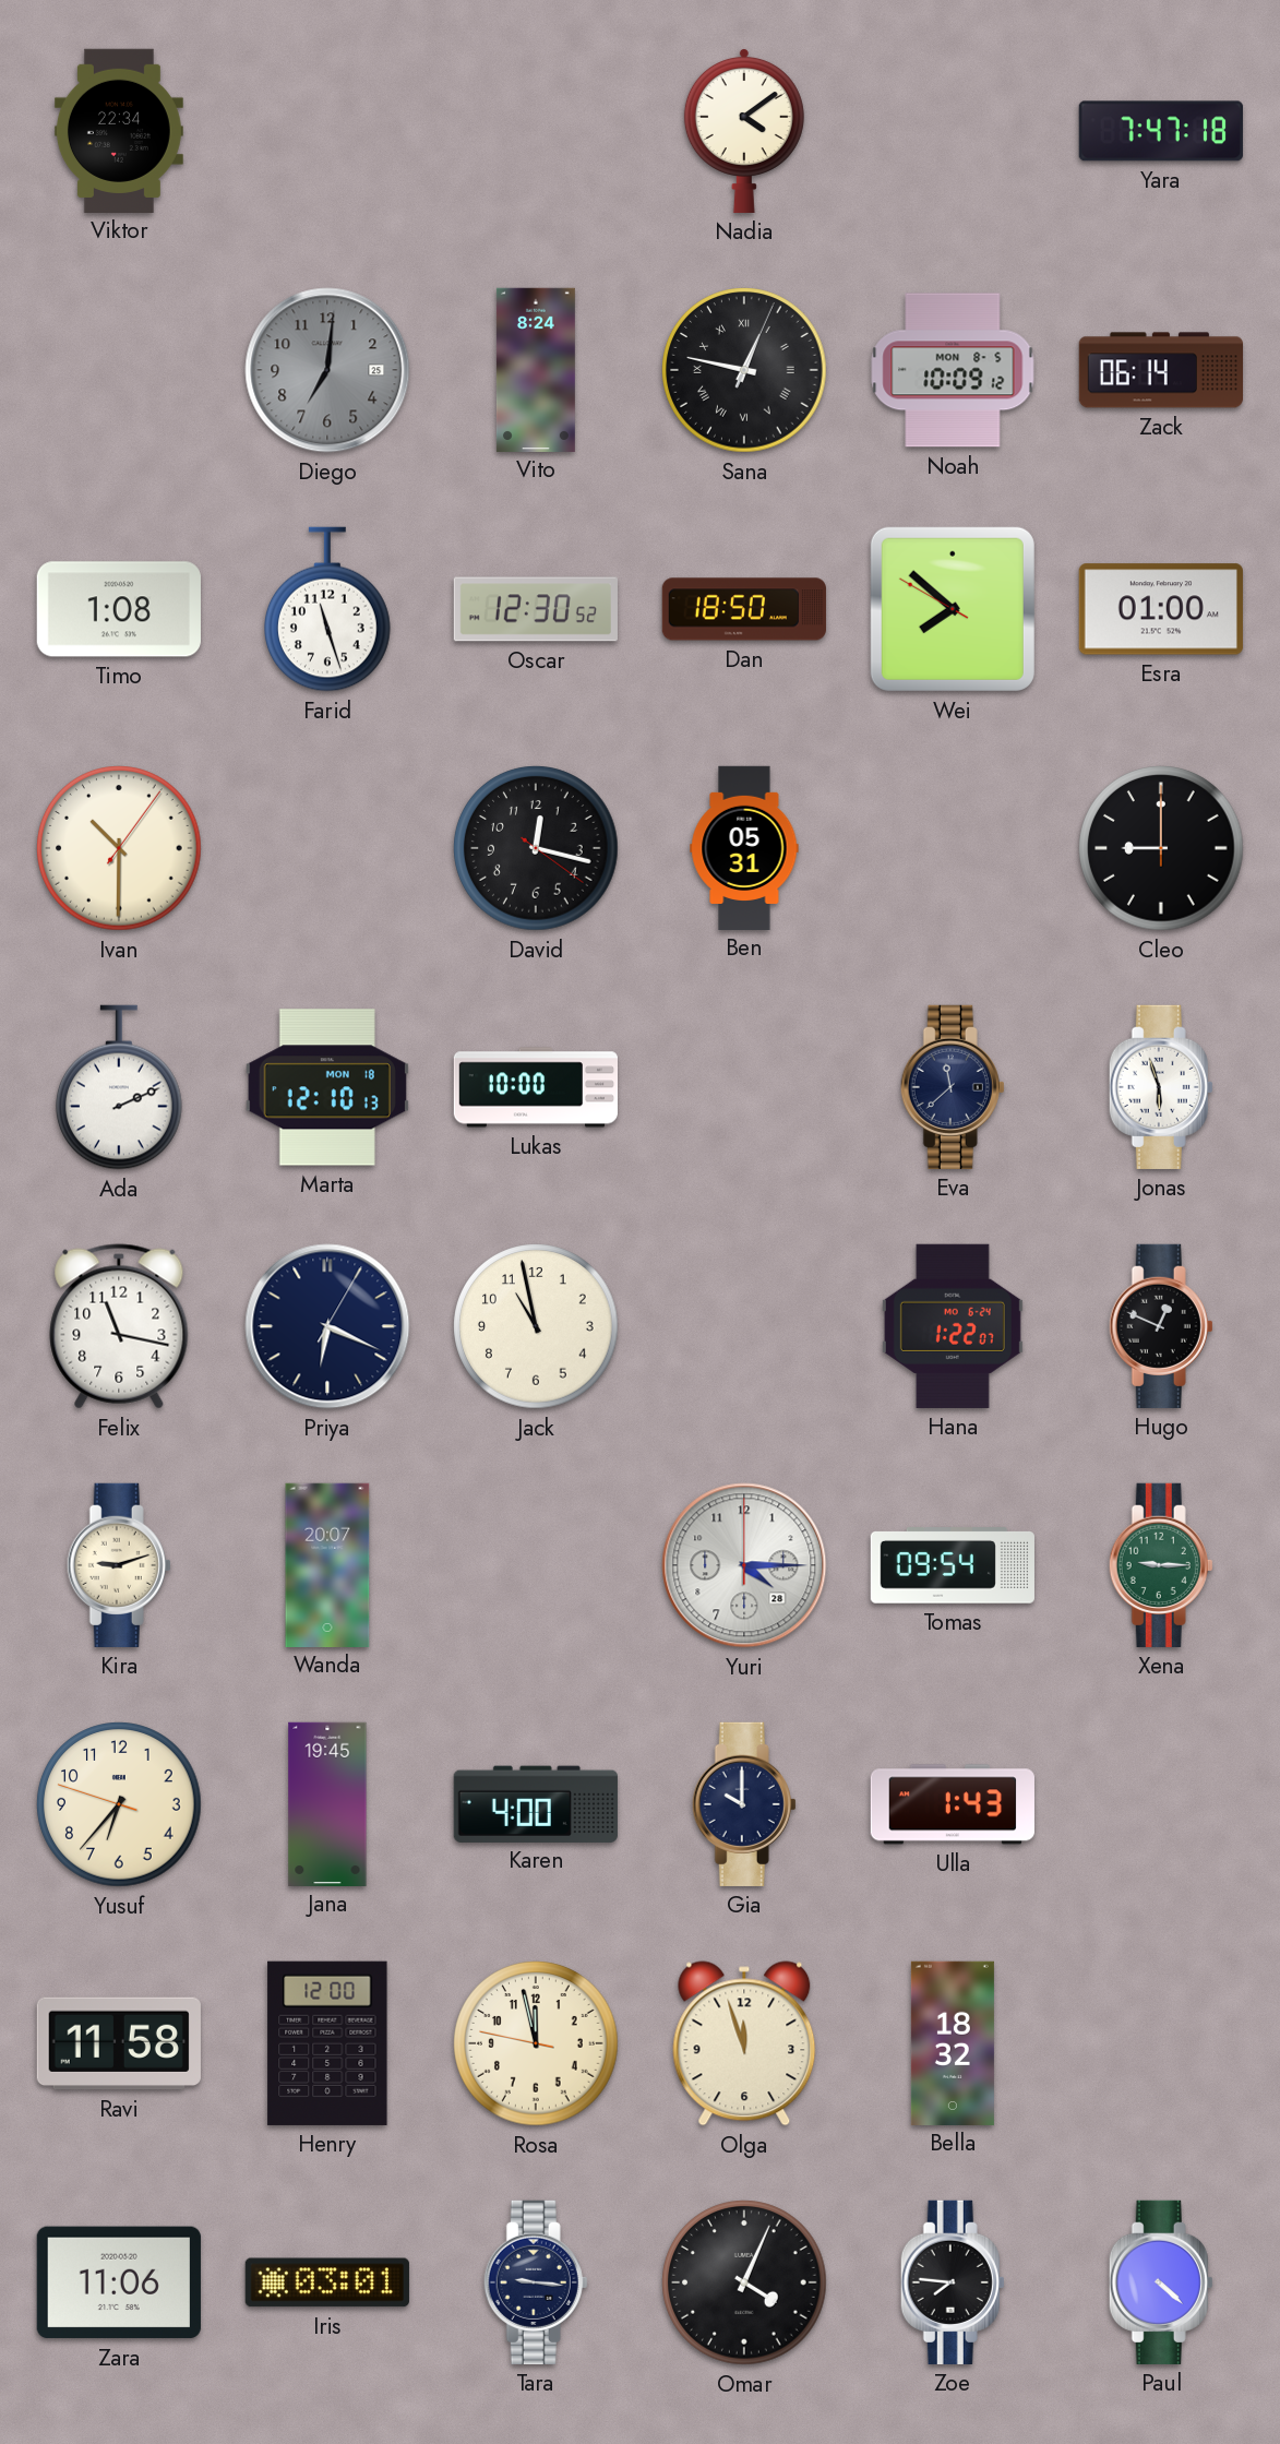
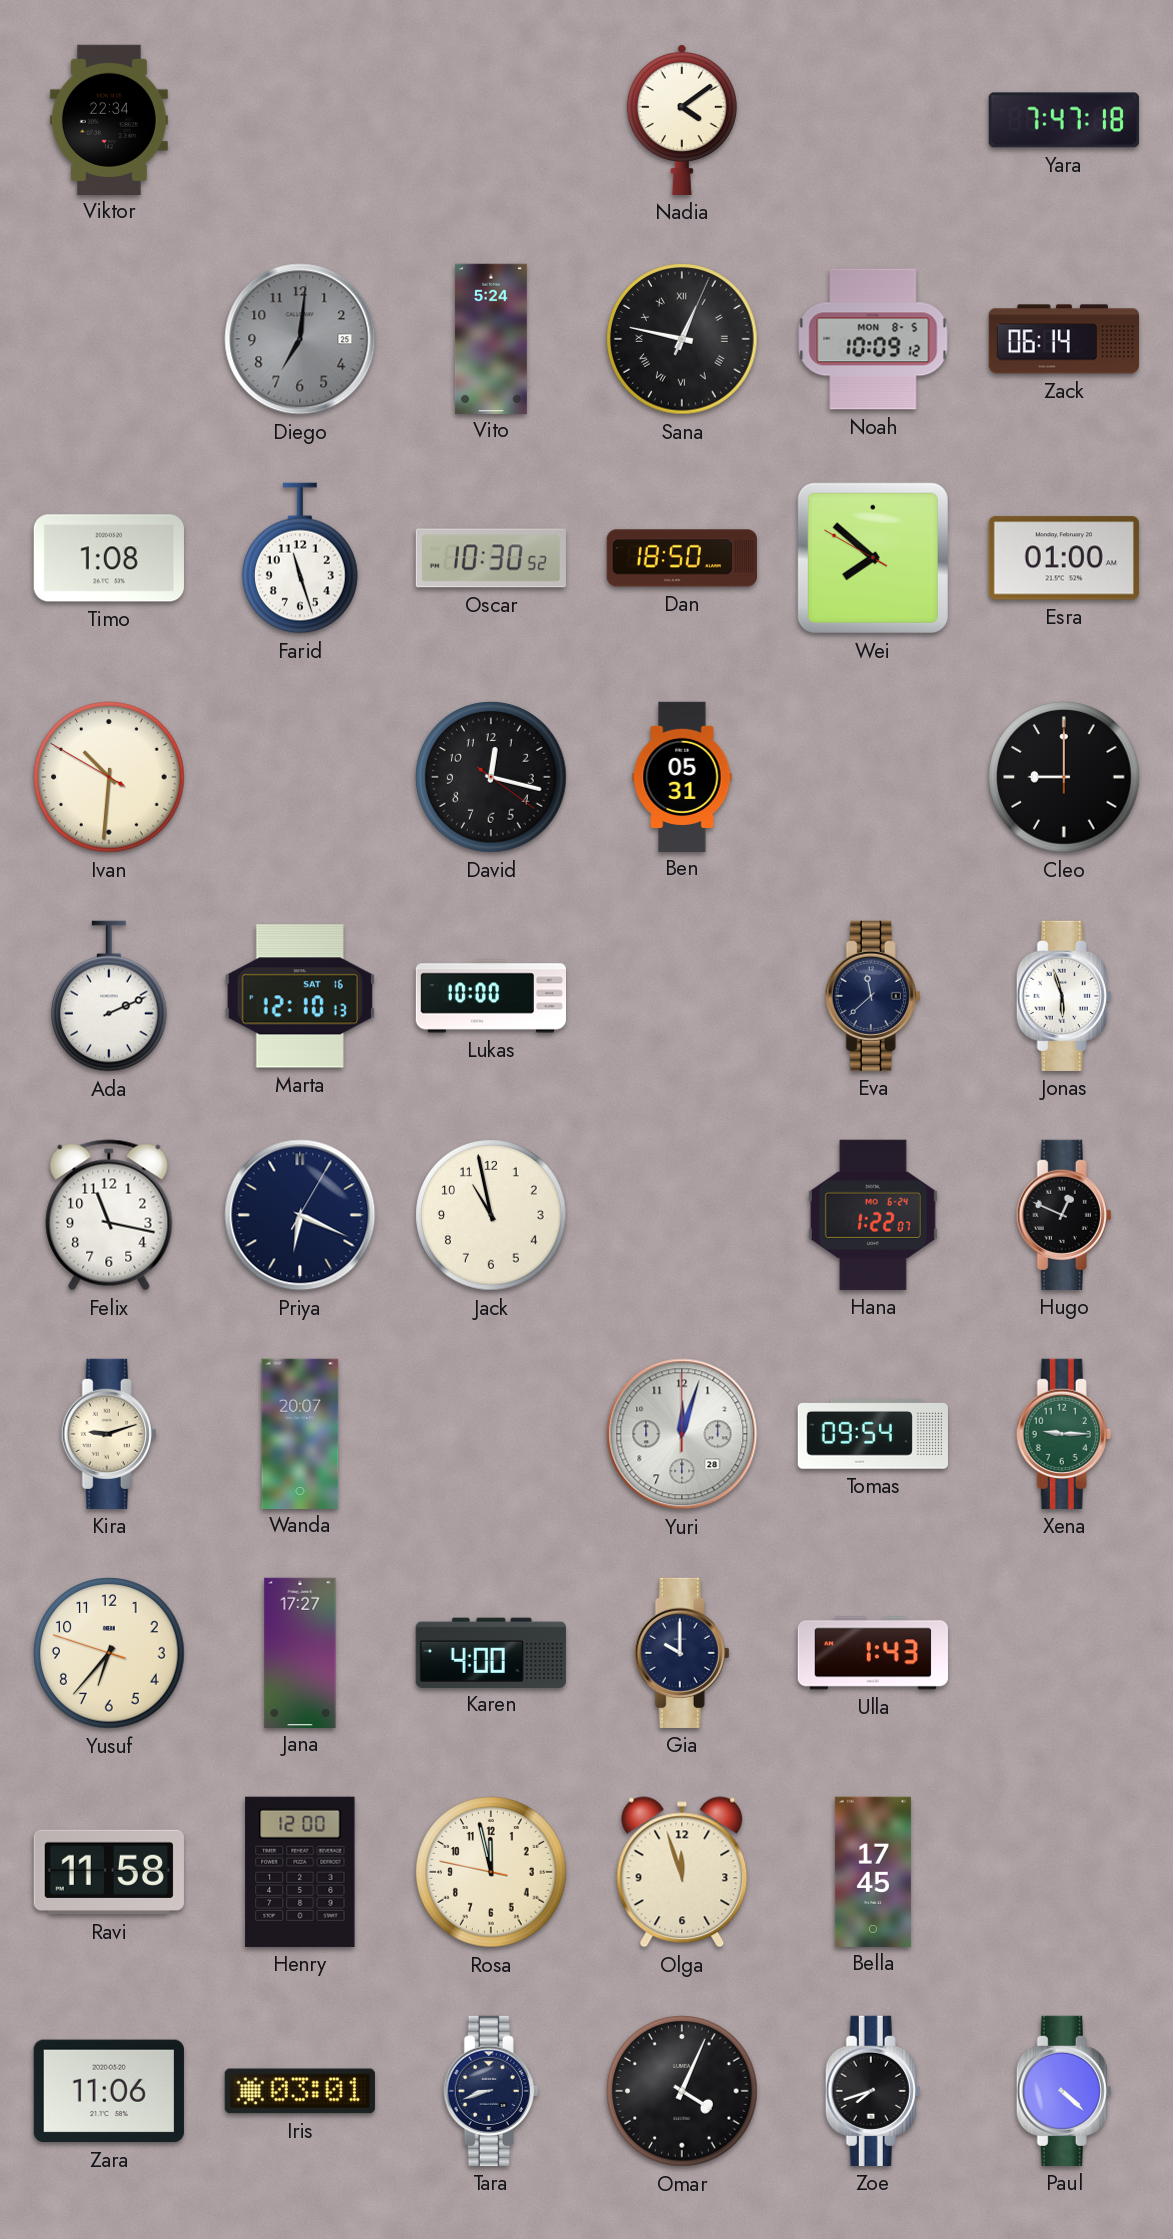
Vito: 8:24 -> 5:24
Oscar: 12:30 -> 10:30
Ivan: 10:30:06 -> 10:30:50
Marta date: MON 18 -> SAT 16
Yuri: 4:15 -> 12:03
Jana: 19:45 -> 17:27
Bella: 18:32 -> 17:45
Tara: 9:16 -> 8:42
Zoe: 7:46 -> 7:42
